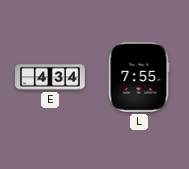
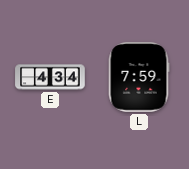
L: 7:55 -> 7:59
